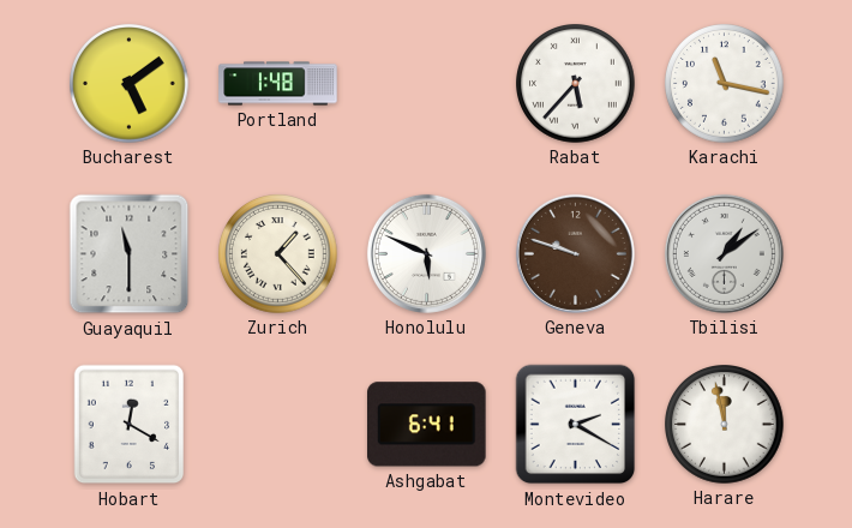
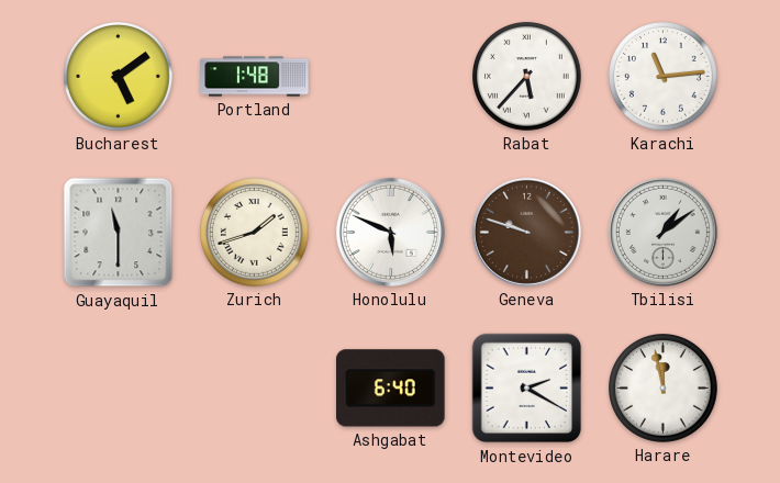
Karachi: 11:17 -> 11:14
Zurich: 1:23 -> 1:42
Hobart: 12:20 -> none
Ashgabat: 6:41 -> 6:40
